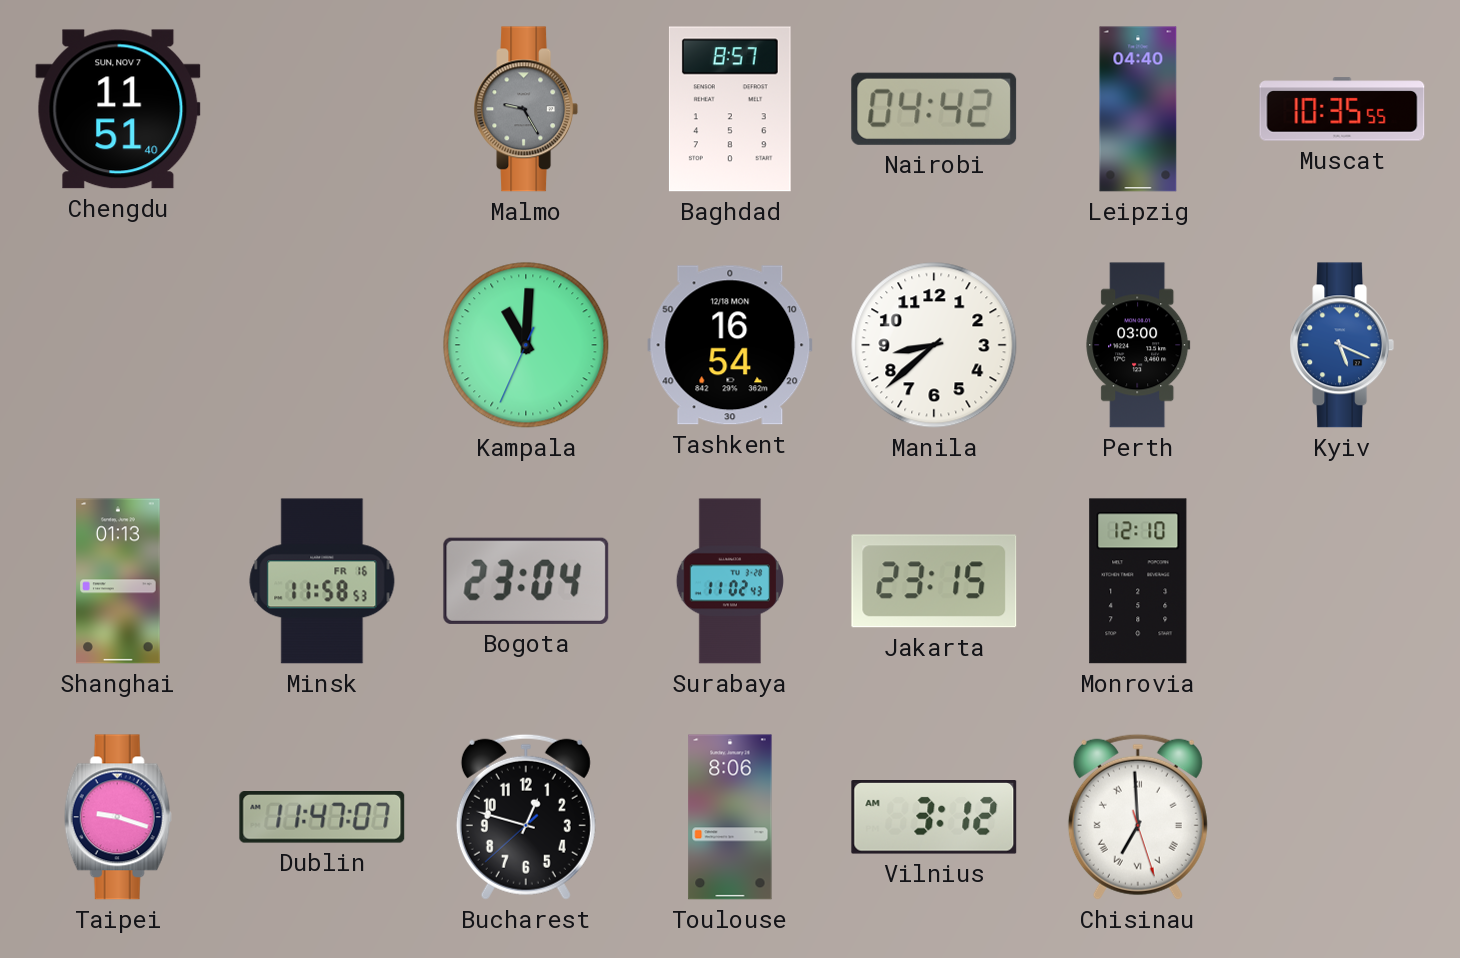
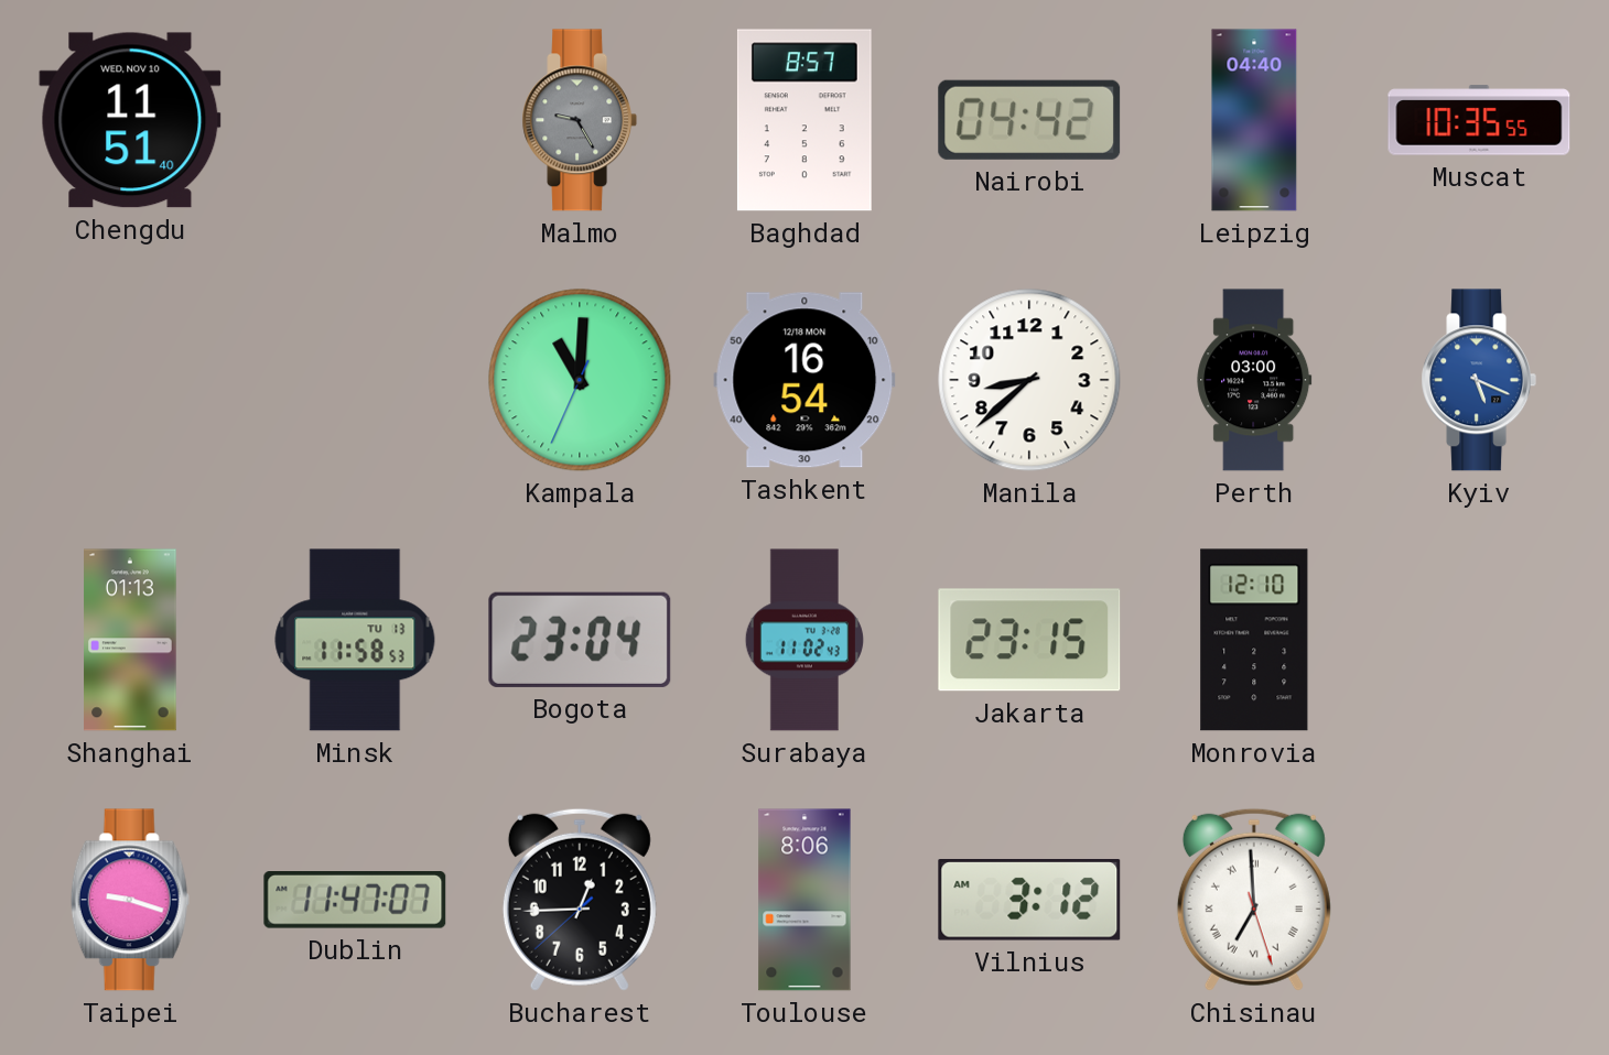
Chengdu date: SUN, NOV 7 -> WED, NOV 10
Minsk date: FR 16 -> TU 13
Bucharest: 12:47 -> 12:44
